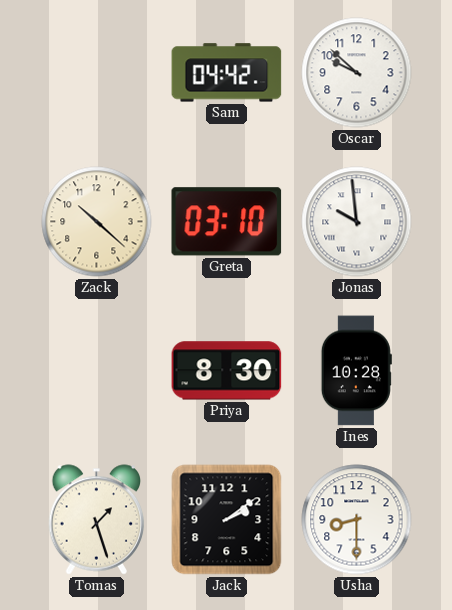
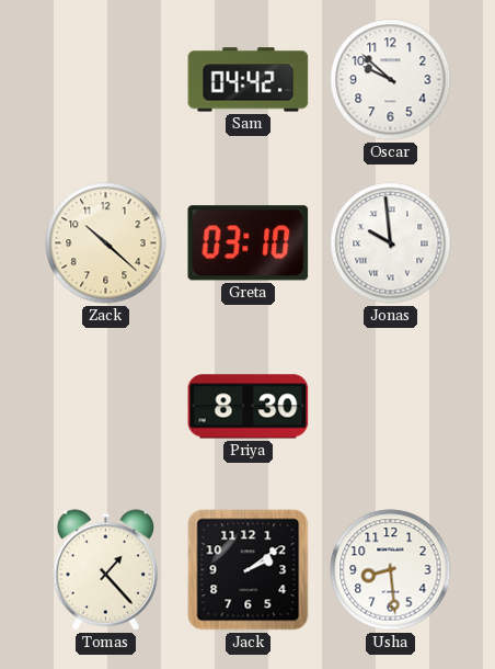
Ines: 10:28 -> none
Tomas: 1:27 -> 1:23
Usha: 8:30 -> 8:29
